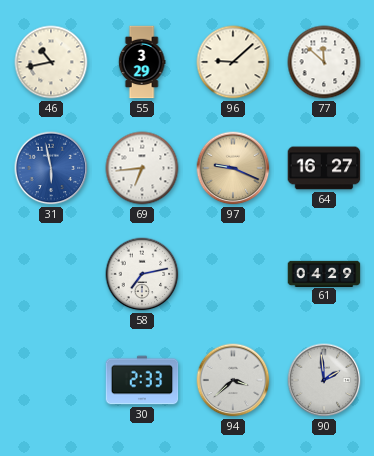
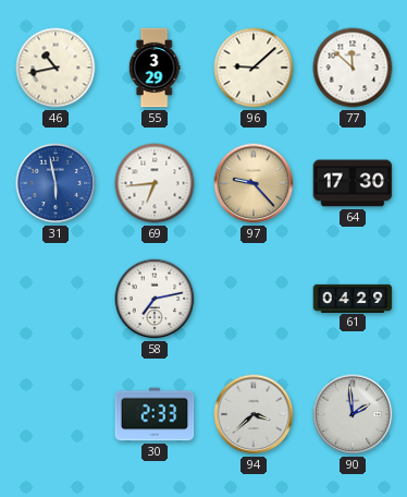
97: 9:19 -> 9:23
64: 16:27 -> 17:30
